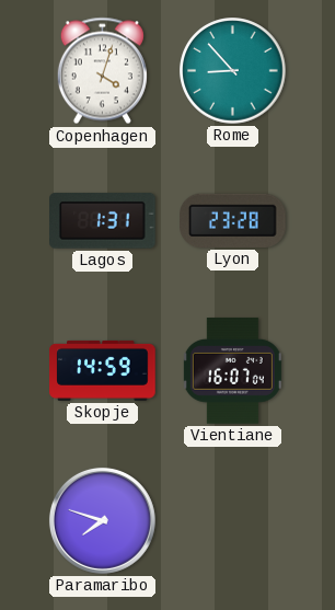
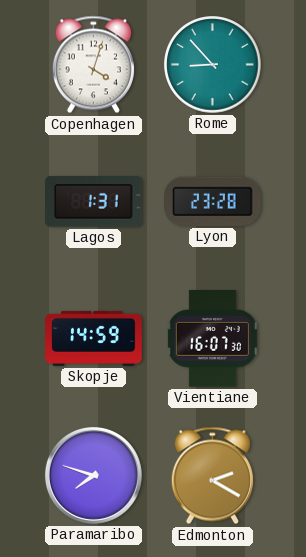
Vientiane: 16:07:04 -> 16:07:30
Edmonton: none -> 2:20
